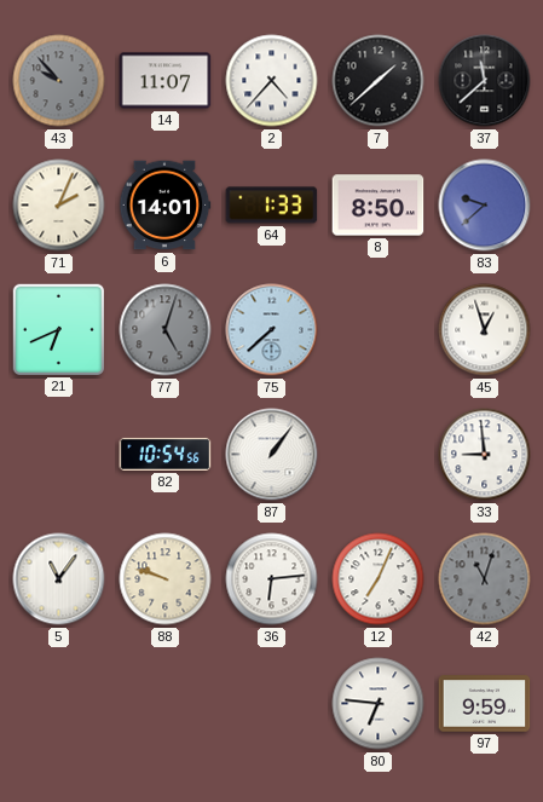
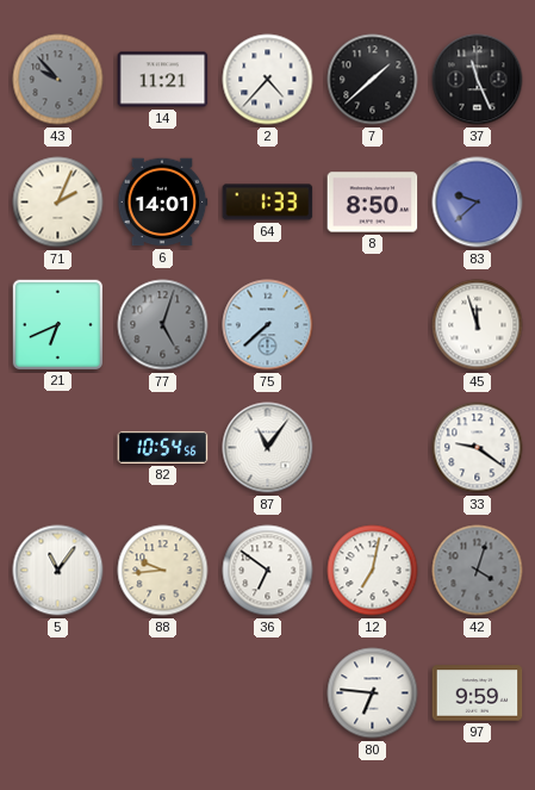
14: 11:07 -> 11:21
37: 11:38 -> 11:26
45: 12:57 -> 11:57
87: 1:06 -> 11:06
33: 8:59 -> 9:21
88: 9:48 -> 9:44
36: 6:14 -> 6:51
12: 7:04 -> 7:02
42: 11:03 -> 4:03
